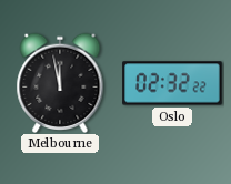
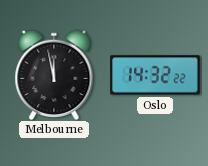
Oslo: 02:32 -> 14:32
